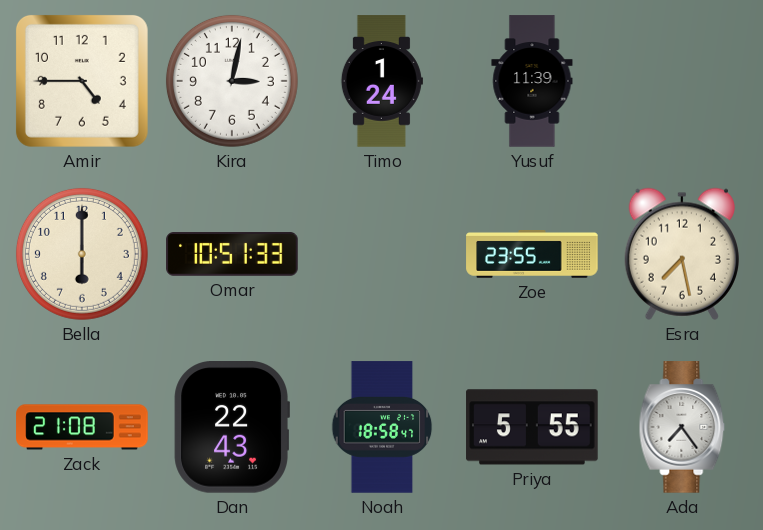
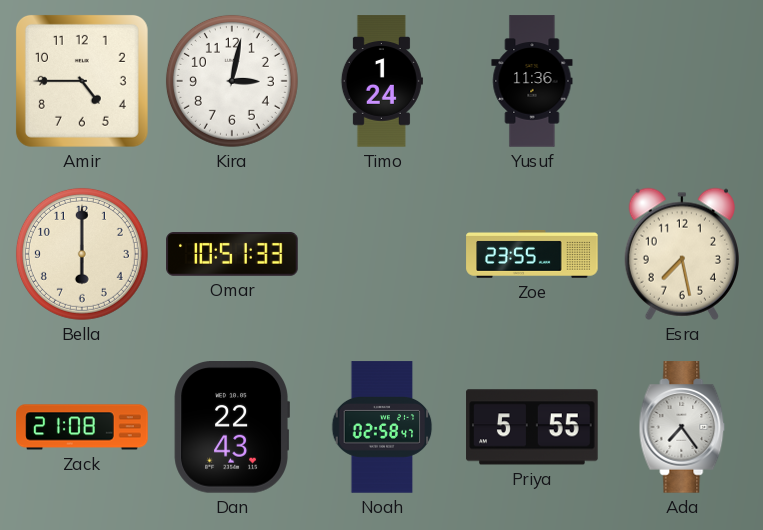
Yusuf: 11:39 -> 11:36
Noah: 18:58 -> 02:58
